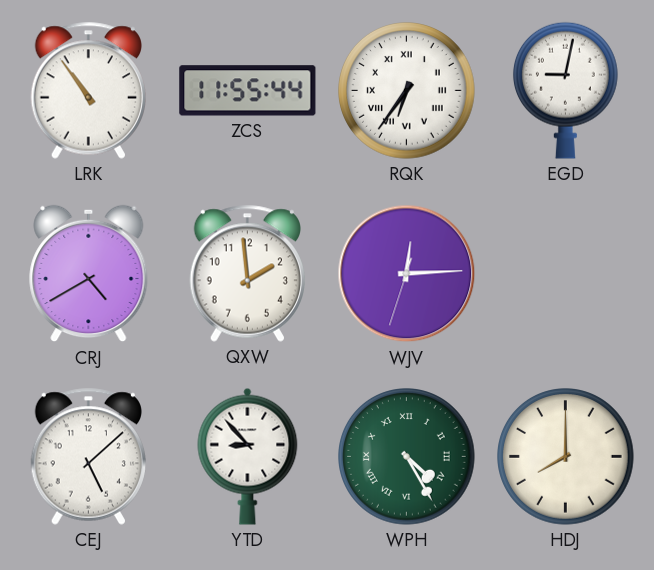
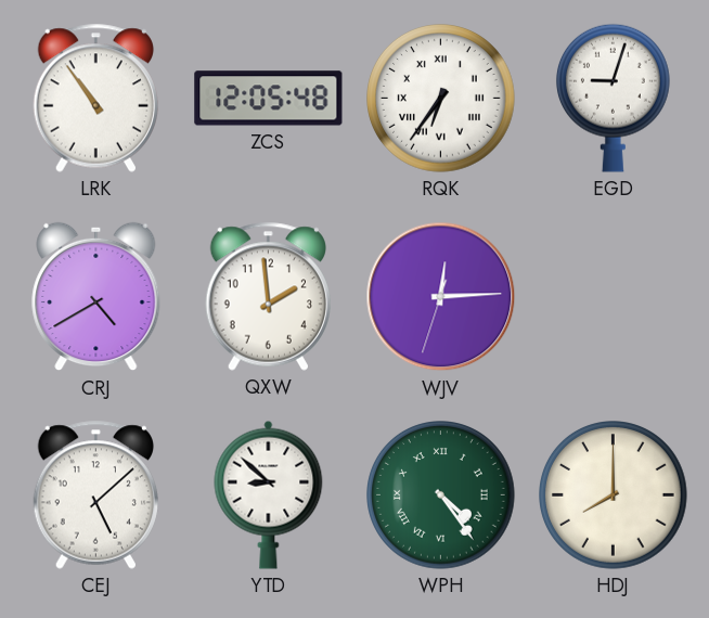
ZCS: 11:55 -> 12:05
EGD: 9:02 -> 9:03
YTD: 8:53 -> 8:52
WPH: 4:25 -> 4:24
